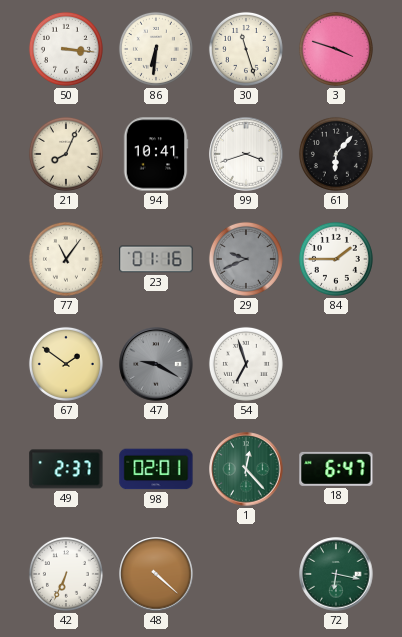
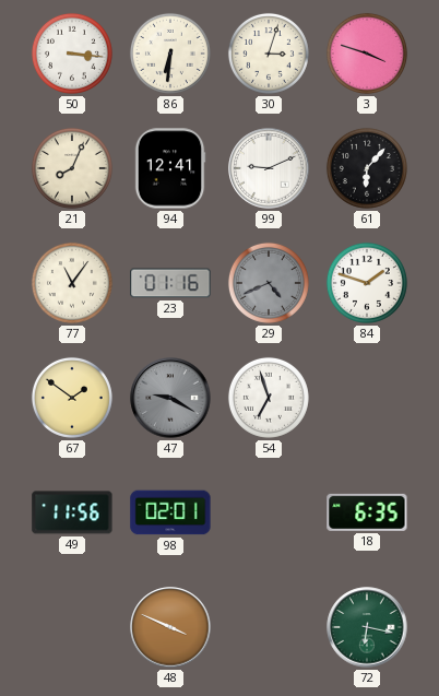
30: 11:27 -> 3:03
94: 10:41 -> 12:41
99: 3:42 -> 9:11
29: 9:41 -> 4:41
84: 1:45 -> 1:48
49: 2:37 -> 11:56
1: 12:23 -> none
18: 6:47 -> 6:35
42: 6:34 -> none
48: 4:22 -> 3:49
